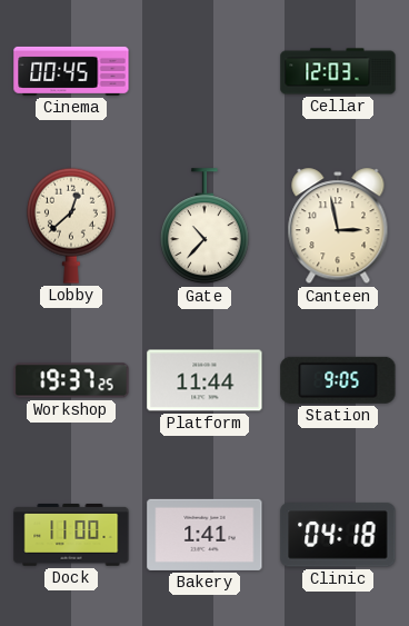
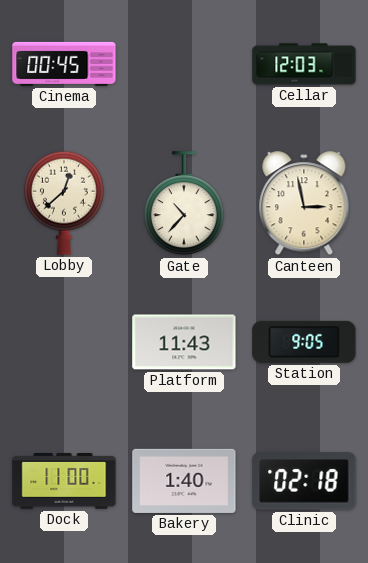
Workshop: 19:37 -> none
Platform: 11:44 -> 11:43
Bakery: 1:41 -> 1:40
Clinic: 04:18 -> 02:18
